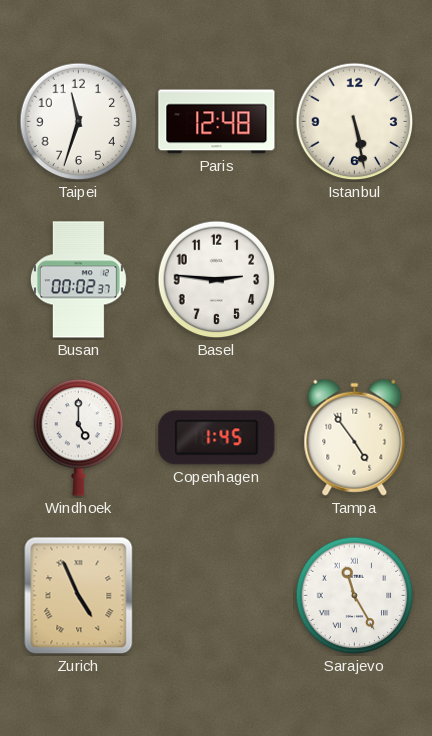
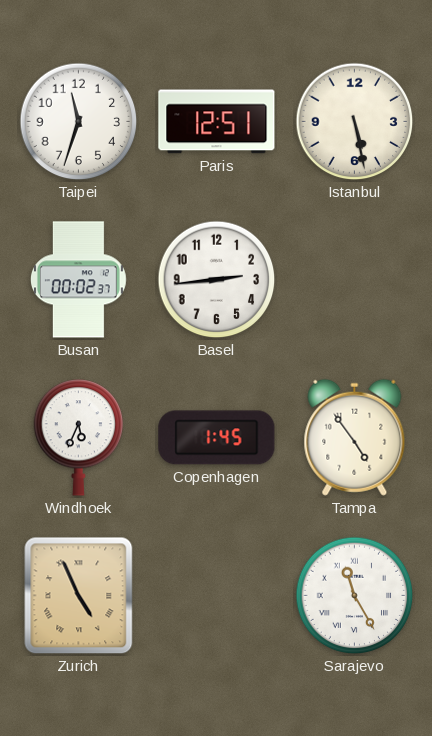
Paris: 12:48 -> 12:51
Basel: 2:46 -> 2:44
Windhoek: 5:00 -> 5:34
